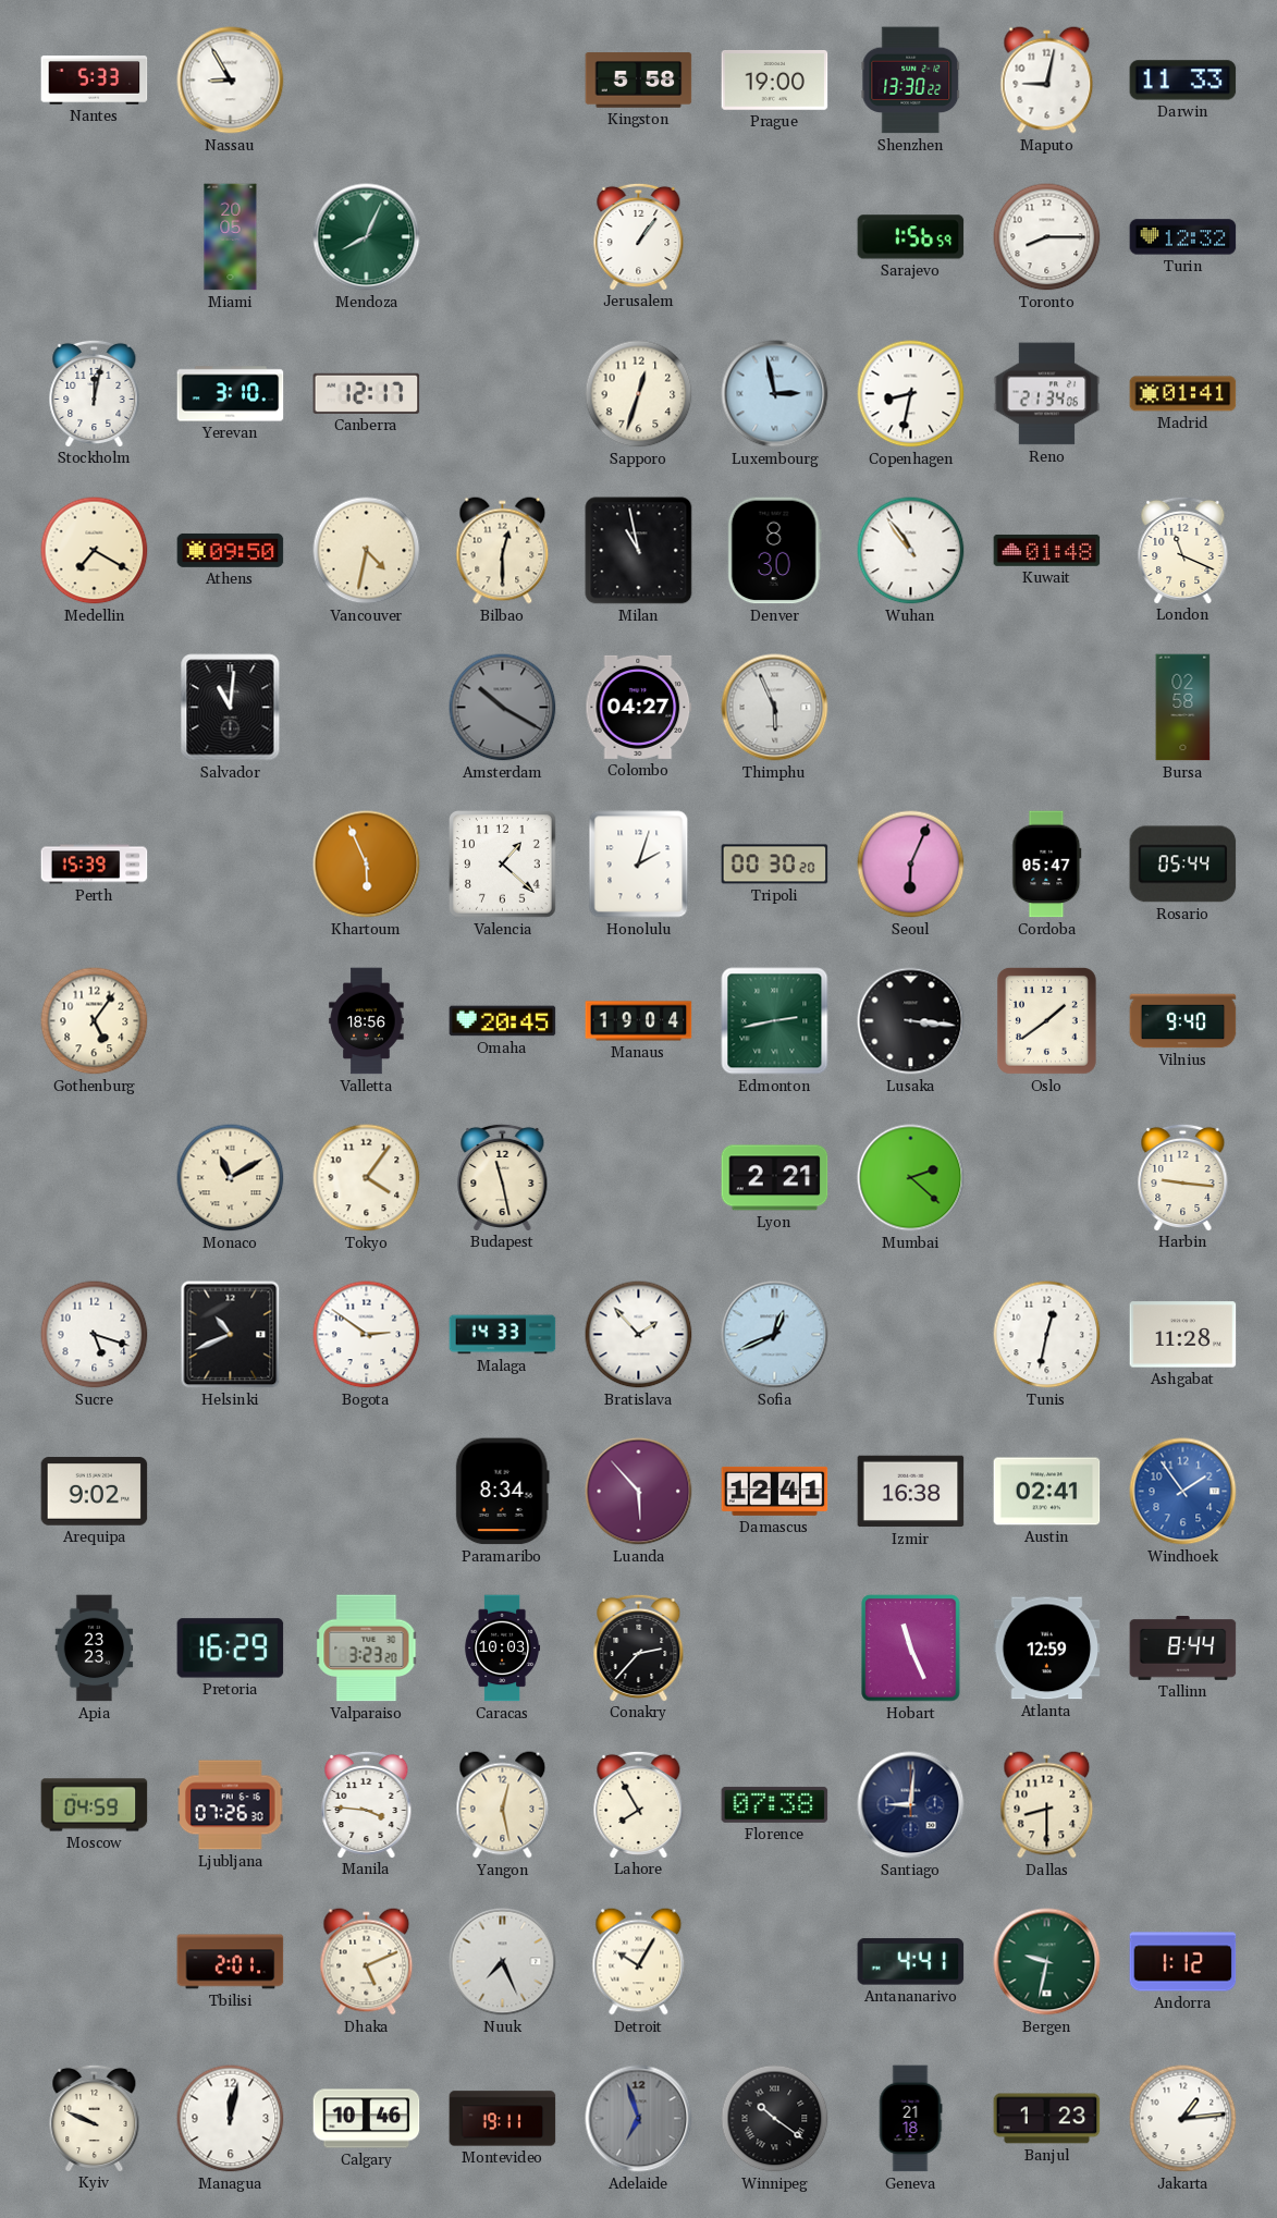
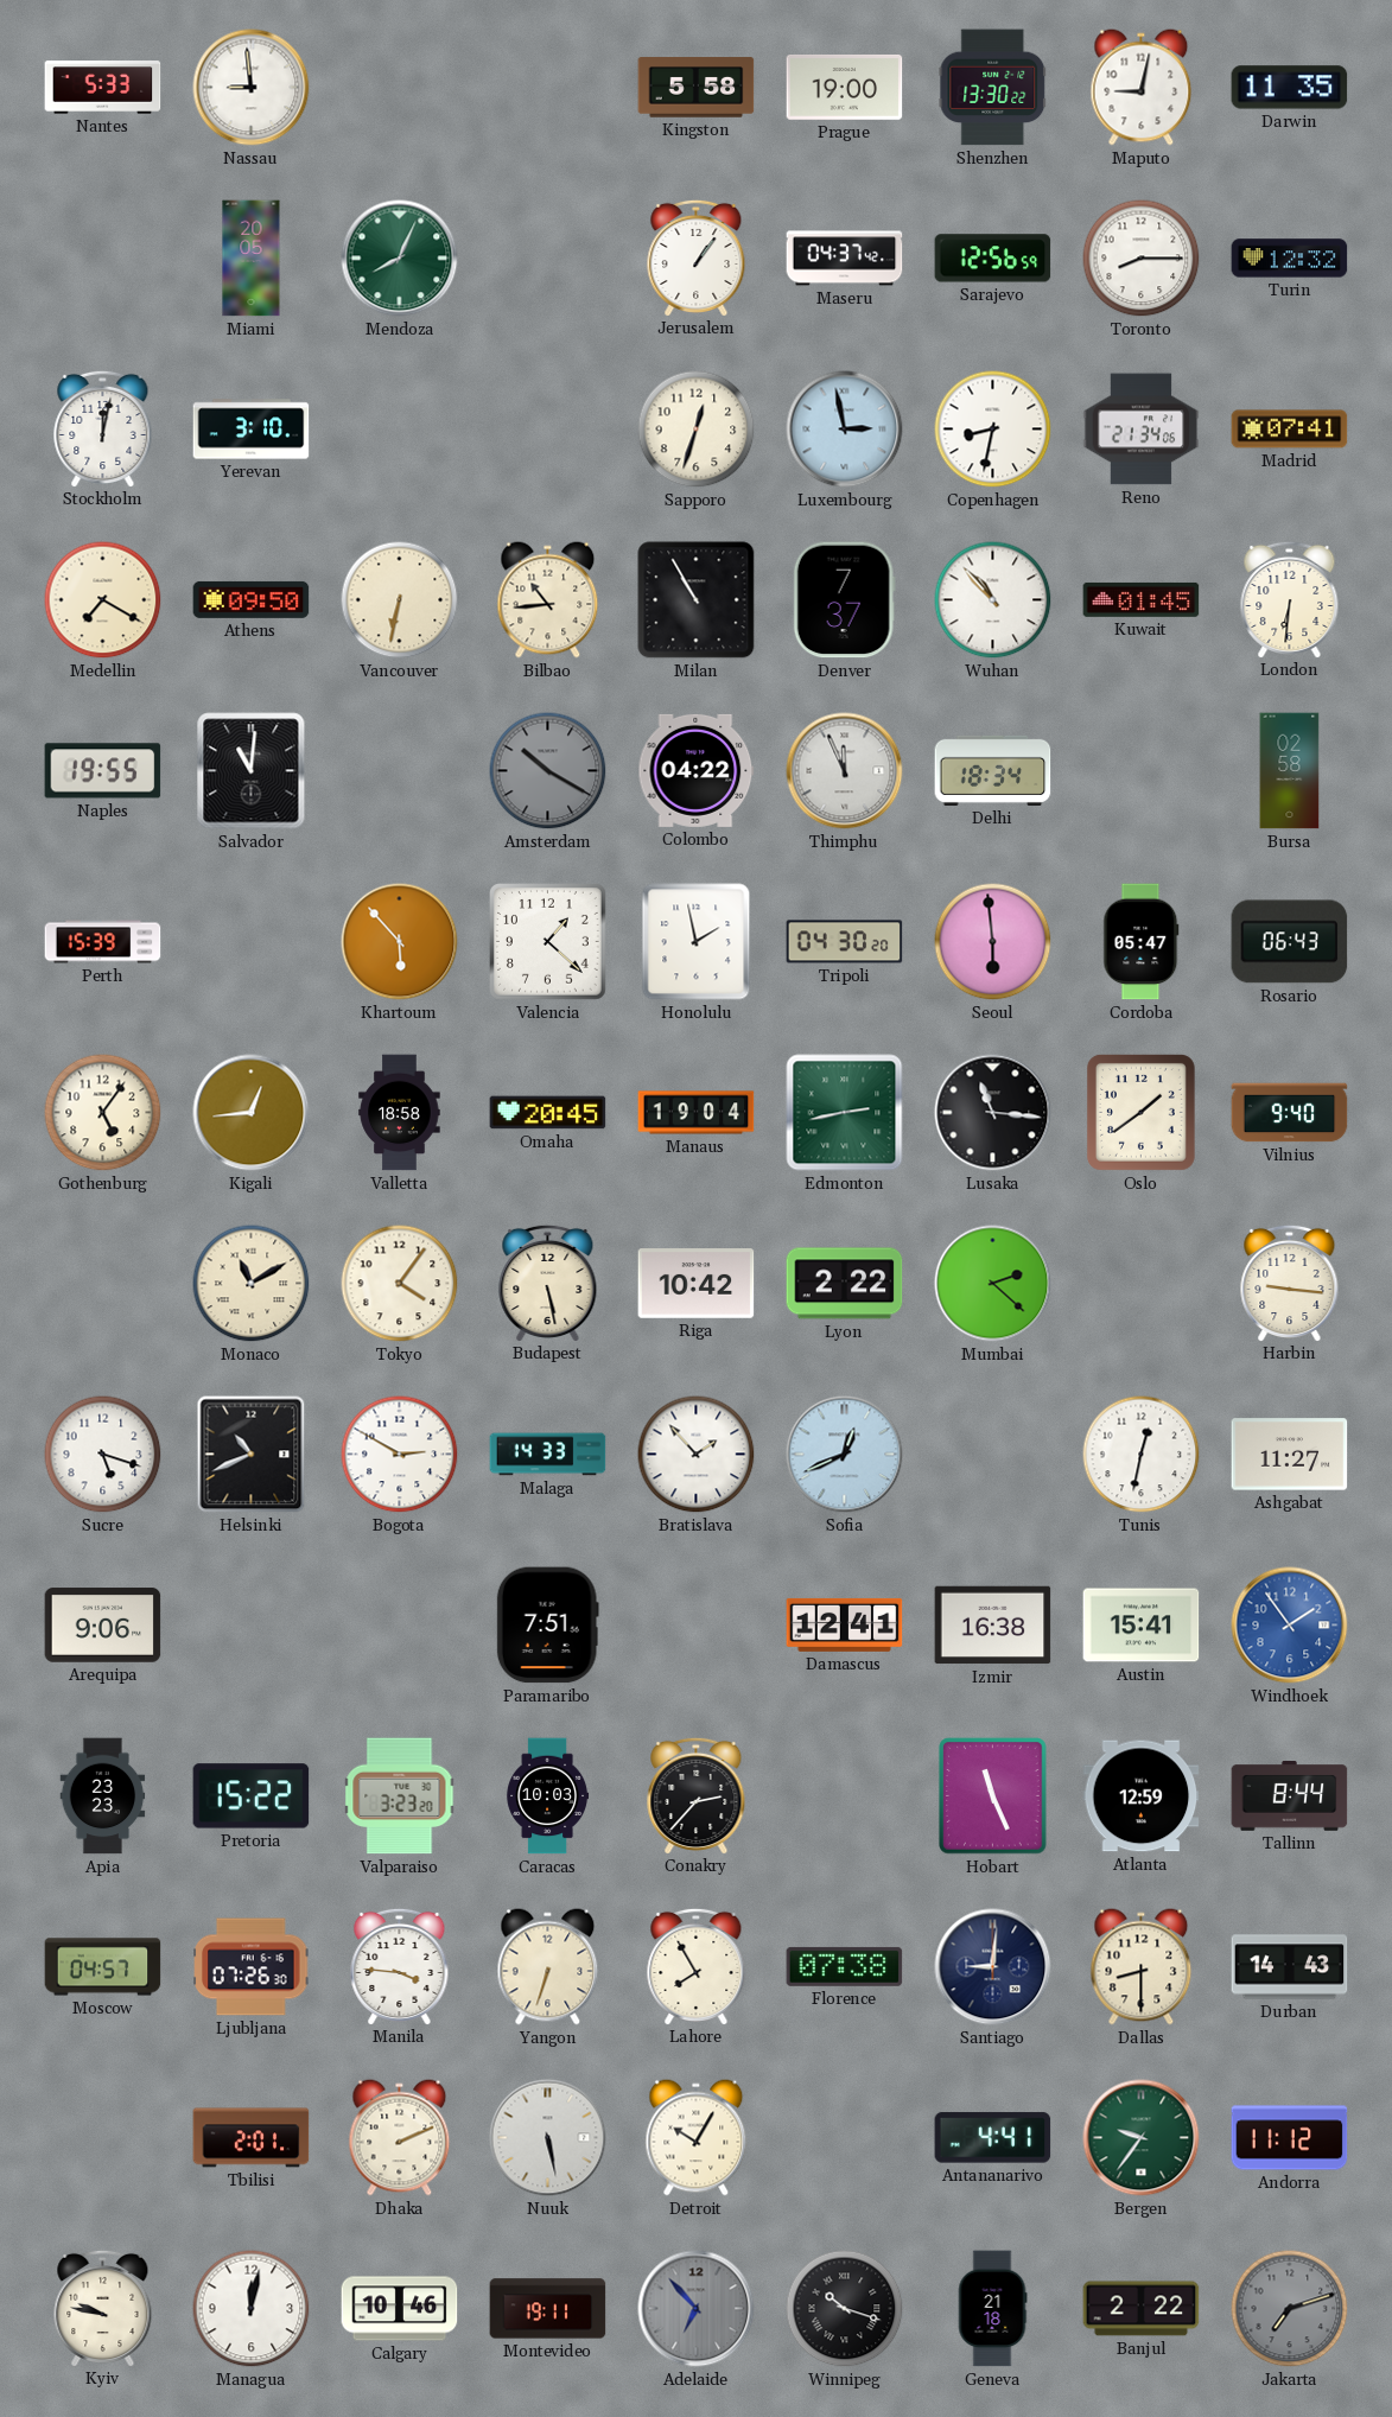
Nassau: 8:55 -> 8:59
Darwin: 11:33 -> 11:35
Maseru: none -> 04:37
Sarajevo: 1:56 -> 12:56
Canberra: 12:17 -> none
Madrid: 01:41 -> 07:41
Vancouver: 4:32 -> 6:32
Bilbao: 12:30 -> 10:44
Milan: 10:58 -> 10:55
Denver: 8:30 -> 7:37
Wuhan: 10:54 -> 10:53
Kuwait: 01:48 -> 01:45
London: 11:19 -> 6:31
Naples: none -> 19:55
Colombo: 04:27 -> 04:22
Thimphu: 5:56 -> 11:56
Delhi: none -> 18:34
Khartoum: 5:56 -> 5:53
Honolulu: 2:03 -> 1:58
Tripoli: 00:30 -> 04:30
Seoul: 6:04 -> 5:59
Rosario: 05:44 -> 06:43
Kigali: none -> 12:44
Valletta: 18:56 -> 18:58
Lusaka: 3:16 -> 11:16
Budapest: 11:28 -> 5:28
Riga: none -> 10:42
Lyon: 2:21 -> 2:22
Bogota: 2:51 -> 2:50
Ashgabat: 11:28 -> 11:27
Arequipa: 9:02 -> 9:06
Paramaribo: 8:34 -> 7:51
Luanda: 5:53 -> none
Austin: 02:41 -> 15:41
Pretoria: 16:29 -> 15:22
Moscow: 04:59 -> 04:57
Yangon: 12:28 -> 6:33
Durban: none -> 14:43
Dhaka: 5:11 -> 2:11
Nuuk: 7:26 -> 5:28
Bergen: 9:32 -> 9:36
Andorra: 1:12 -> 11:12
Kyiv: 9:49 -> 9:47
Adelaide: 6:57 -> 6:53
Winnipeg: 10:21 -> 10:18
Banjul: 1:23 -> 2:22
Jakarta: 1:14 -> 7:12
Jakarta dial: white -> grey
